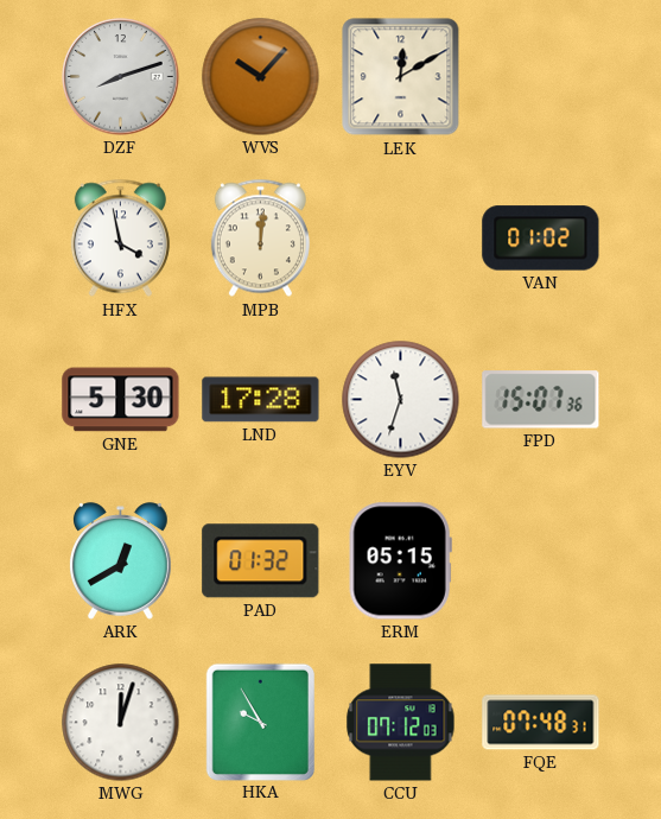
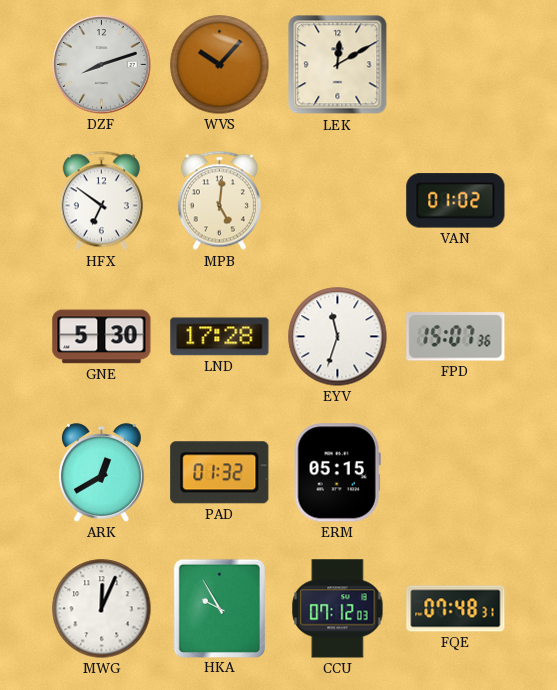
HFX: 3:58 -> 6:51
MPB: 12:01 -> 5:01
MWG: 12:03 -> 12:04
